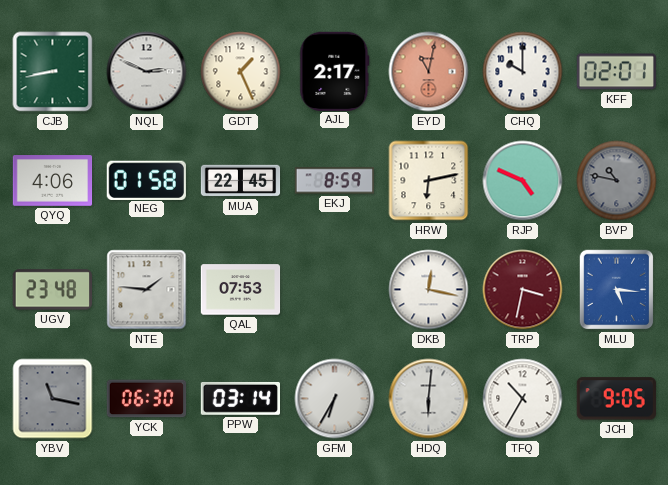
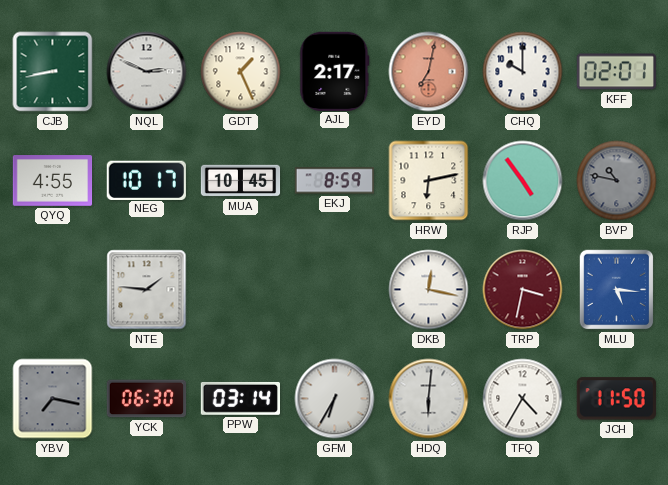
EYD: 11:02 -> 7:02
QYQ: 4:06 -> 4:55
NEG: 01:58 -> 10:17
MUA: 22:45 -> 10:45
RJP: 4:49 -> 4:54
UGV: 23:48 -> none
QAL: 07:53 -> none
YBV: 11:17 -> 7:17
TFQ: 10:35 -> 4:35
JCH: 9:05 -> 11:50
